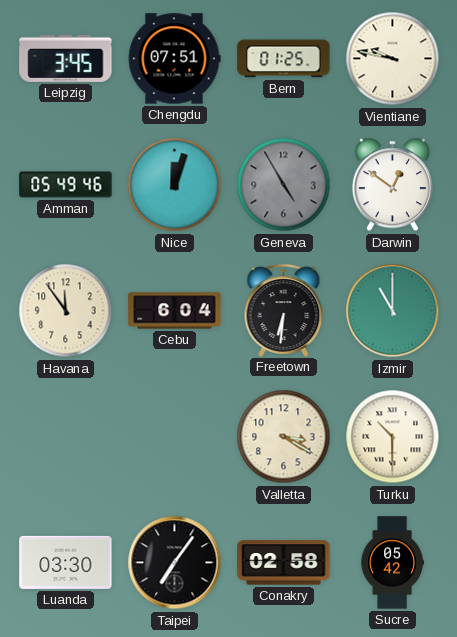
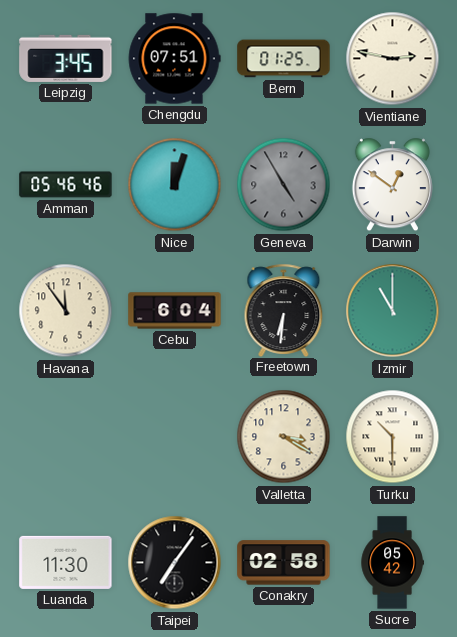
Vientiane: 9:47 -> 2:47
Amman: 05:49 -> 05:46
Luanda: 03:30 -> 11:30
